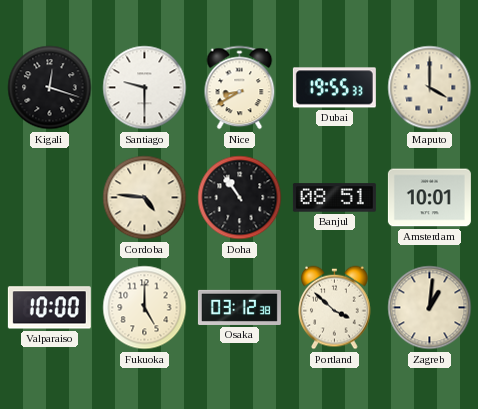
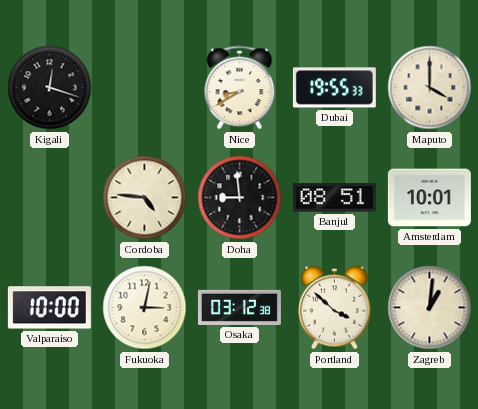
Santiago: 9:30 -> none
Doha: 10:54 -> 8:59
Fukuoka: 5:00 -> 3:02
